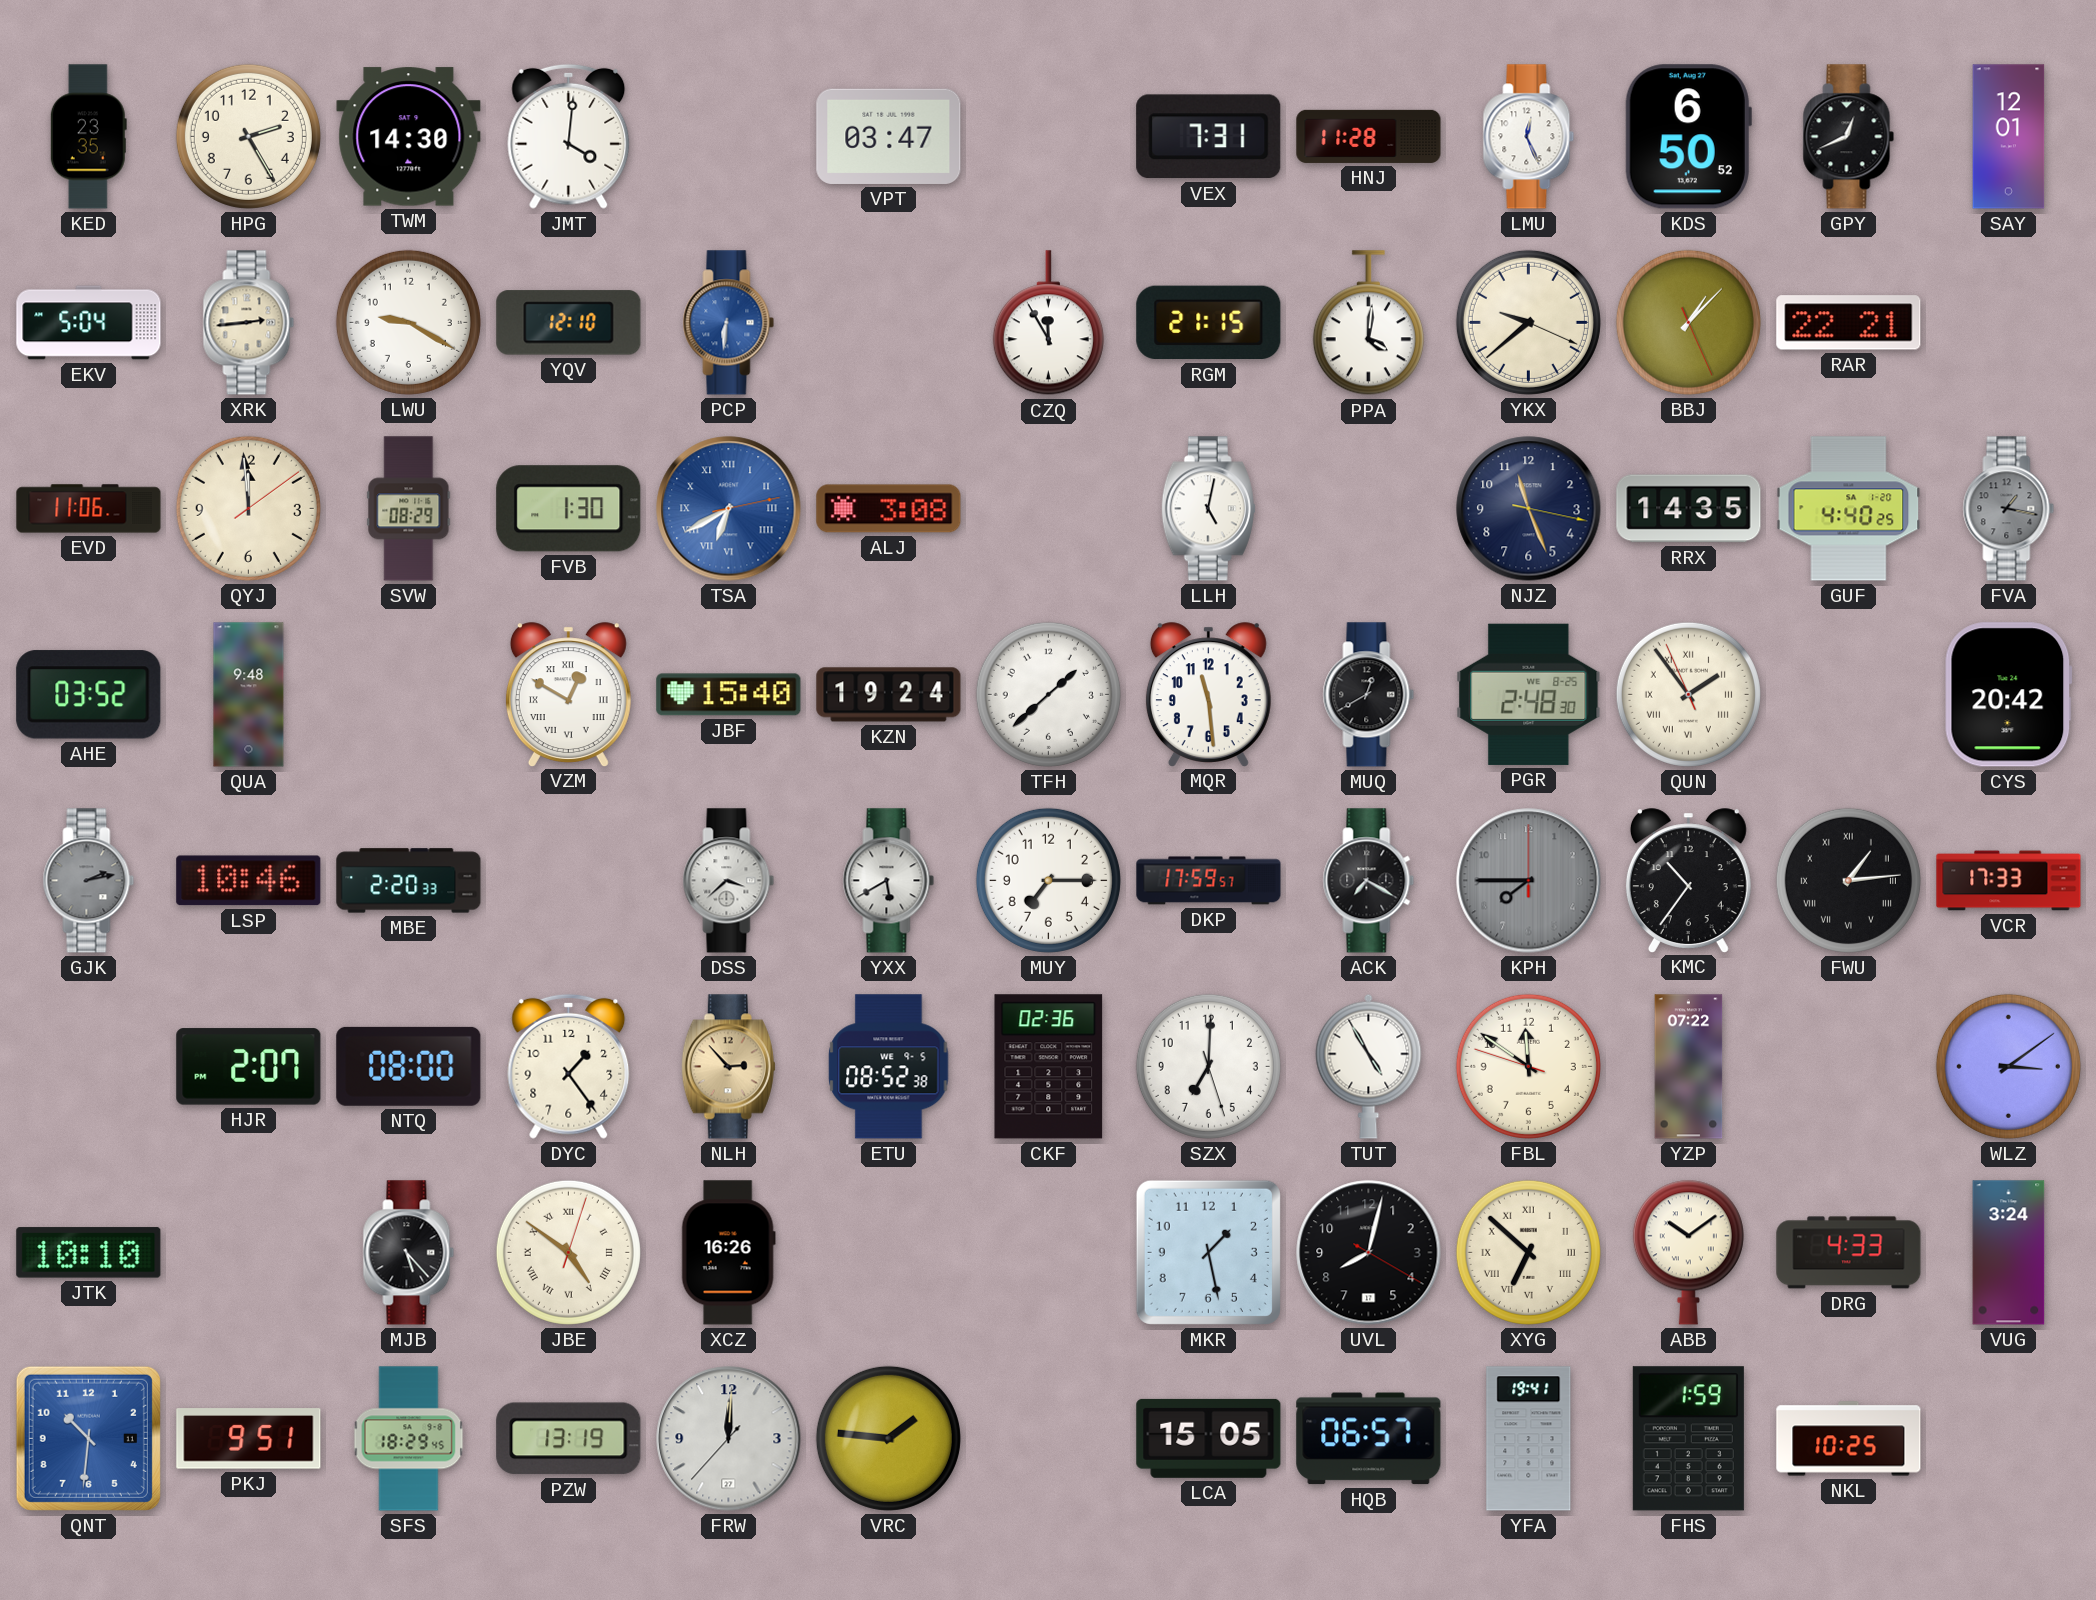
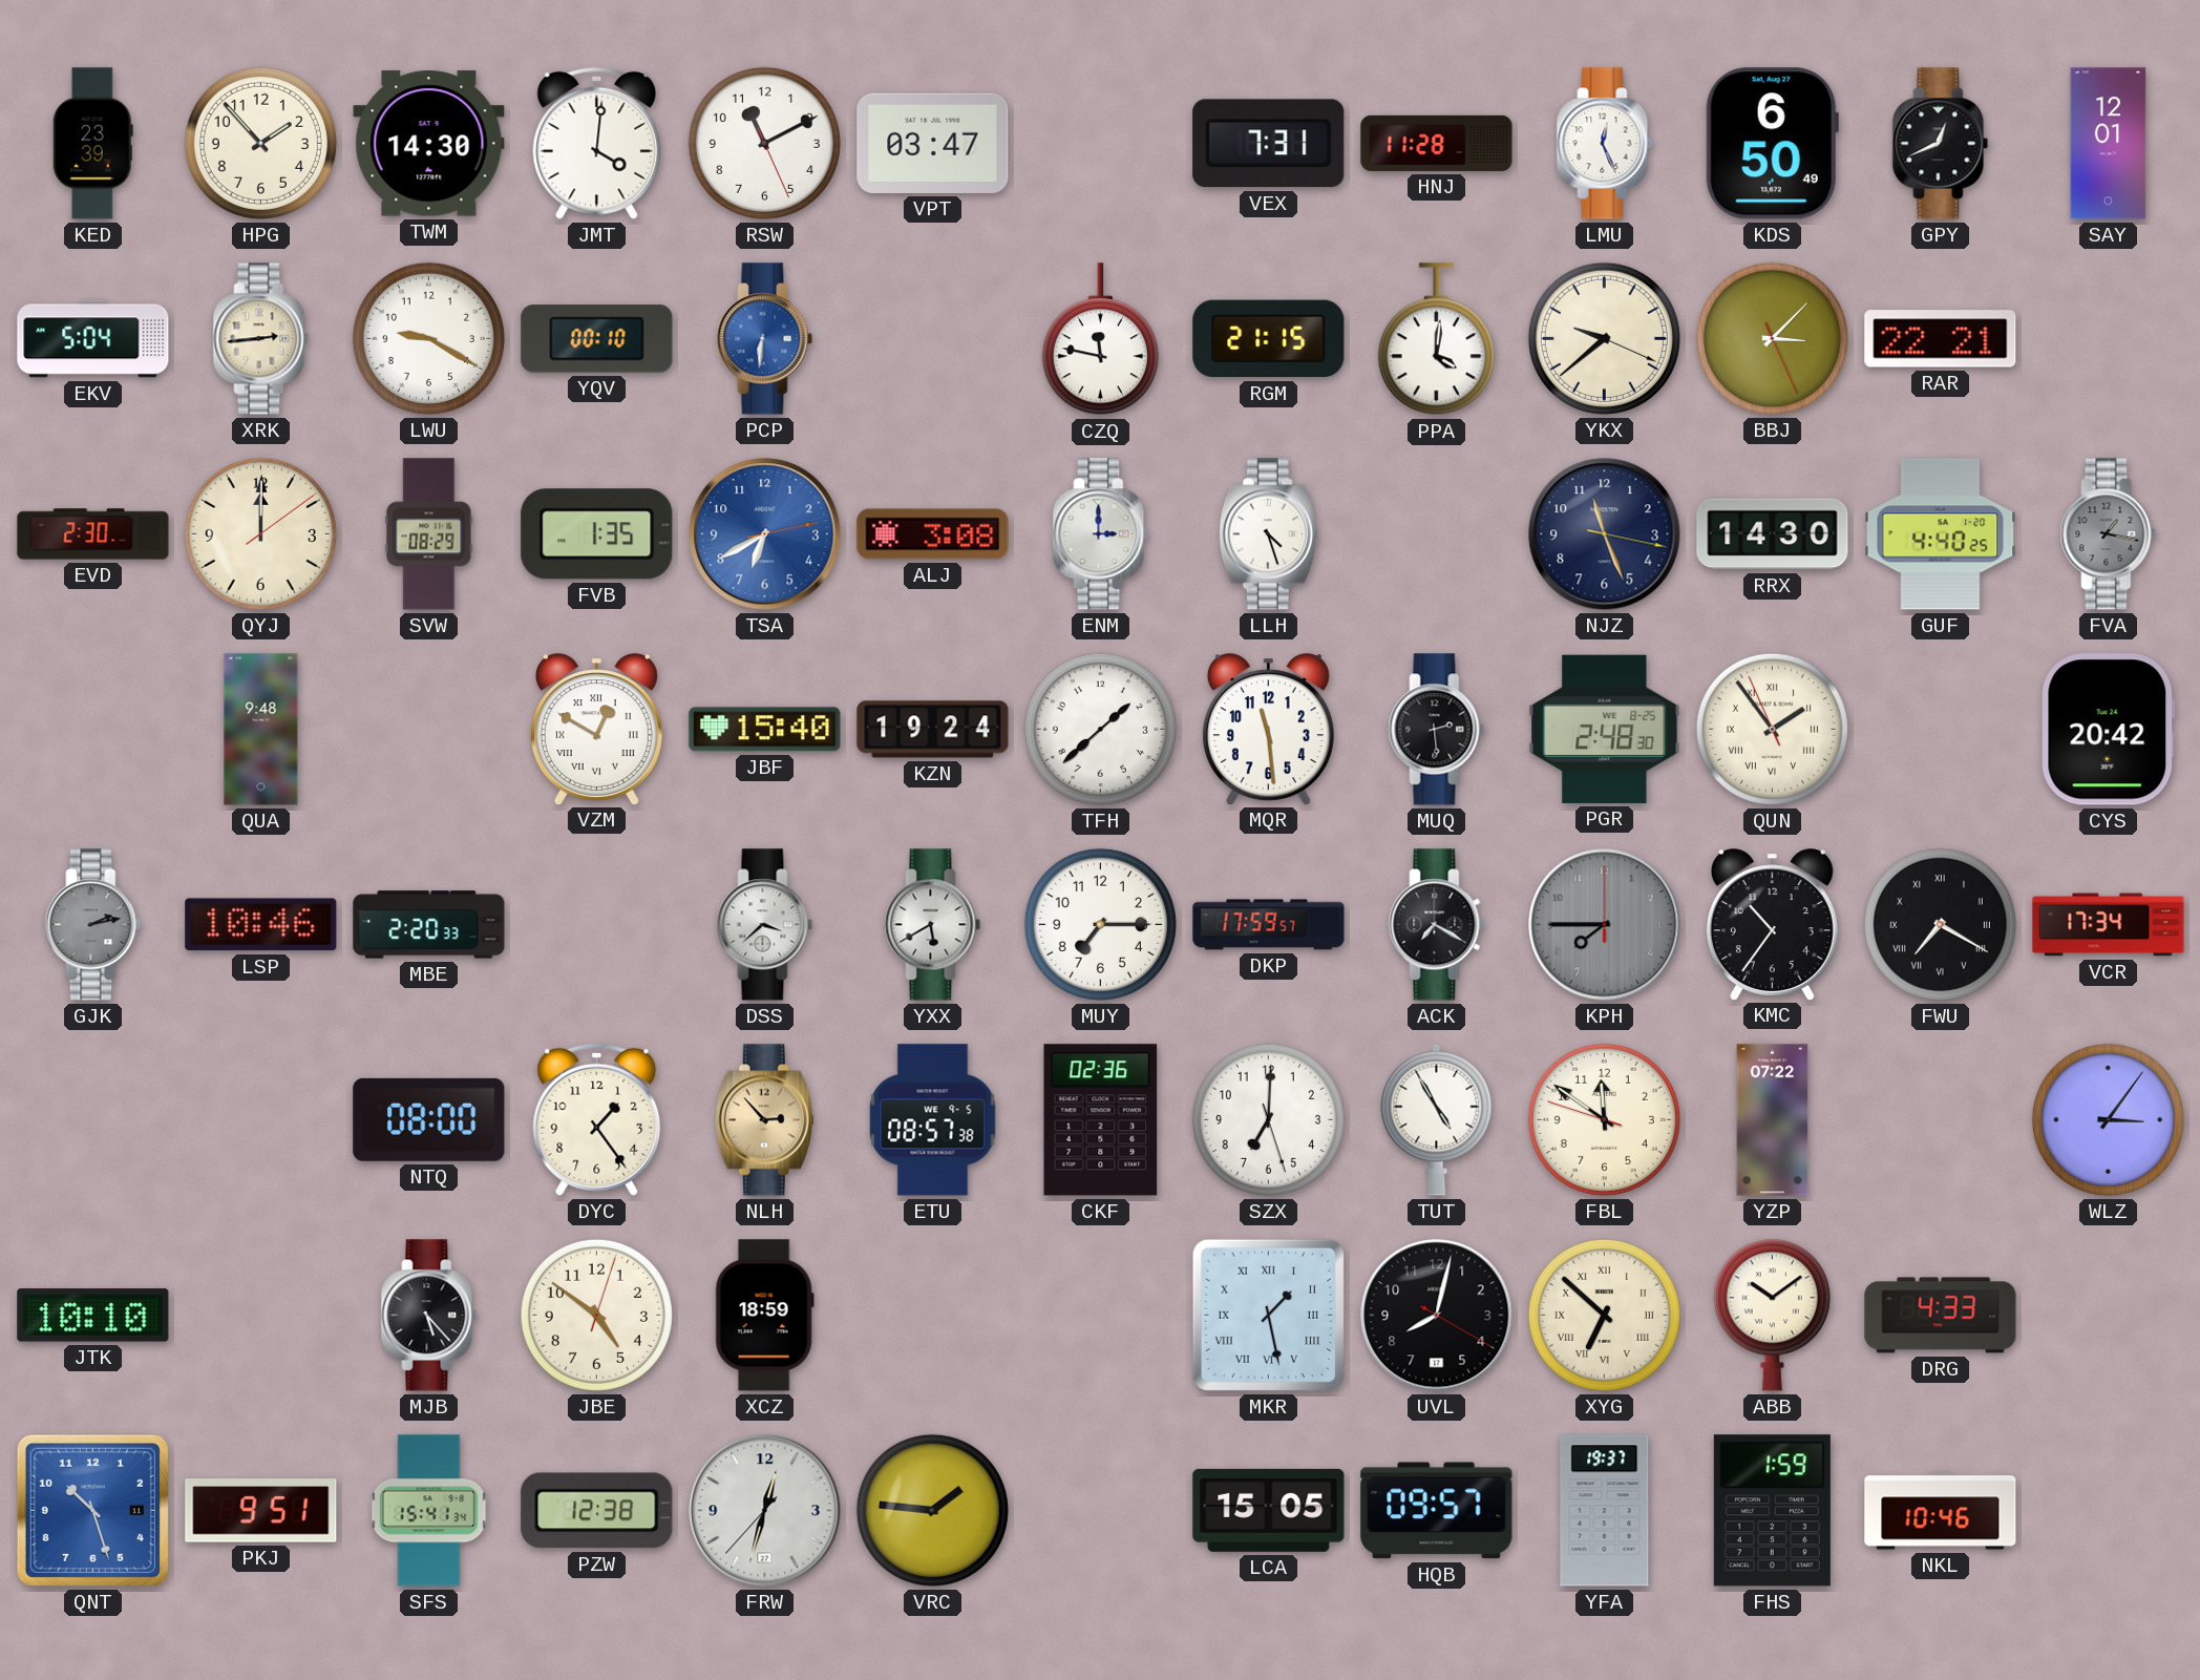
KED: 23:35 -> 23:39
HPG: 2:25 -> 1:53
RSW: none -> 11:10
KDS: 6:50:52 -> 6:50:49
YQV: 12:10 -> 00:10
CZQ: 11:55 -> 11:47
BBJ: 1:07 -> 3:07
EVD: 11:06 -> 2:30
QYJ: 11:59 -> 12:00
FVB: 1:30 -> 1:35
TSA numerals: Roman -> Arabic
ENM: none -> 3:00
LLH: 5:02 -> 4:27
RRX: 14:35 -> 14:30
AHE: 03:52 -> none
MUQ: 12:40 -> 2:29
FWU: 1:14 -> 7:20
VCR: 17:33 -> 17:34
HJR: 2:07 -> none
ETU: 08:52 -> 08:57
WLZ: 3:09 -> 3:06
JBE numerals: Roman -> Arabic
XCZ: 16:26 -> 18:59
MKR numerals: Arabic -> Roman
VUG: 3:24 -> none
QNT: 10:31 -> 10:27
SFS: 18:29 -> 15:41
PZW: 13:19 -> 12:38
FRW: 12:00 -> 12:32
HQB: 06:57 -> 09:57
YFA: 19:41 -> 19:37
NKL: 10:25 -> 10:46
